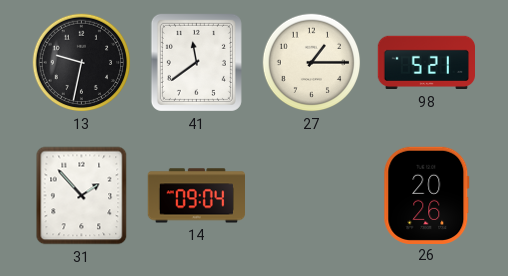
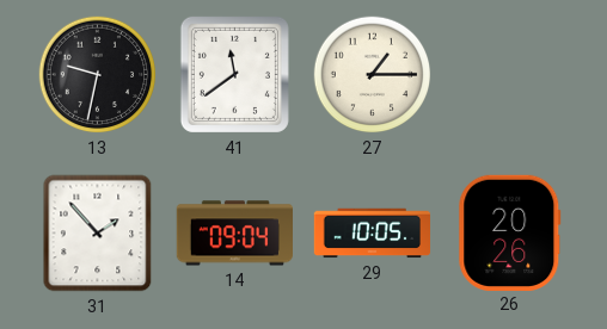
98: 5:21 -> none
29: none -> 10:05
